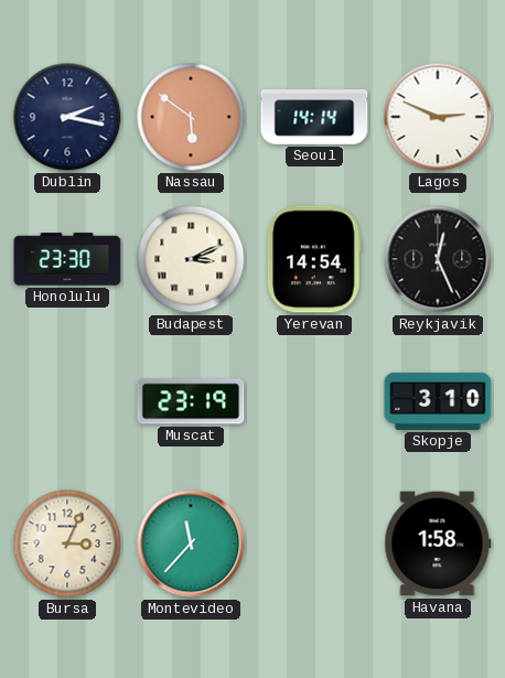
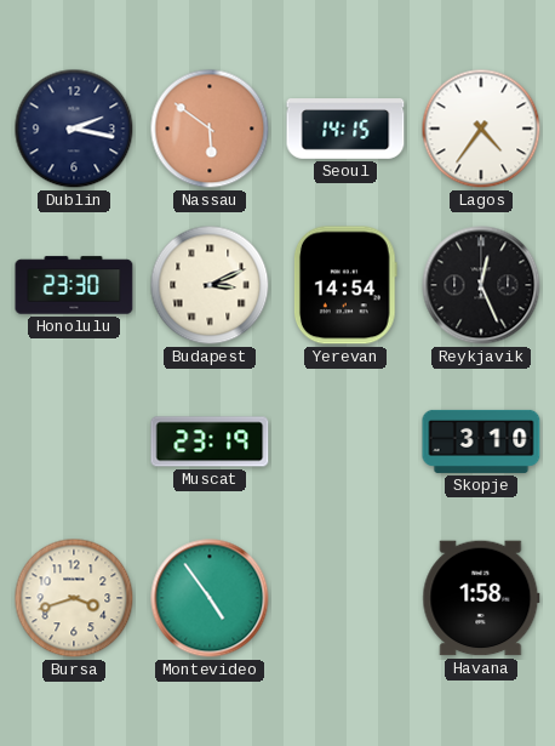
Seoul: 14:14 -> 14:15
Lagos: 2:49 -> 4:36
Bursa: 3:04 -> 3:42
Montevideo: 11:37 -> 4:54
